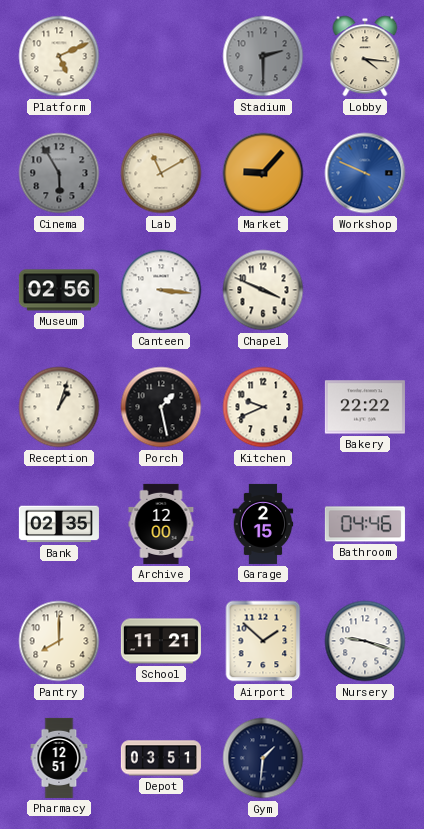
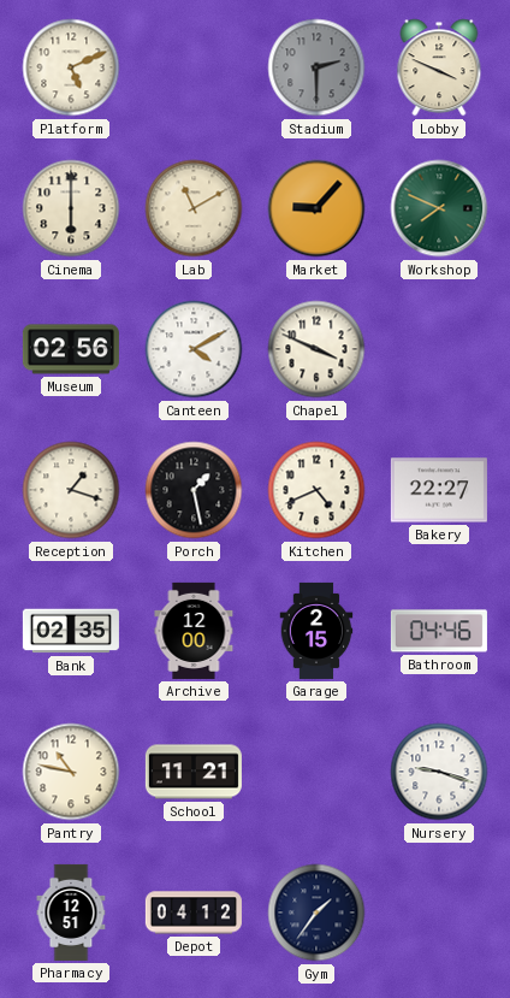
Lobby: 4:16 -> 3:49
Cinema: 5:55 -> 6:00
Cinema dial: grey -> cream
Workshop: 9:49 -> 7:49
Workshop dial: blue -> green
Canteen: 3:16 -> 4:10
Reception: 1:03 -> 1:18
Kitchen: 9:41 -> 4:41
Bakery: 22:22 -> 22:27
Pantry: 8:00 -> 10:47
Airport: 1:52 -> none
Depot: 03:51 -> 04:12
Gym: 1:31 -> 1:36
